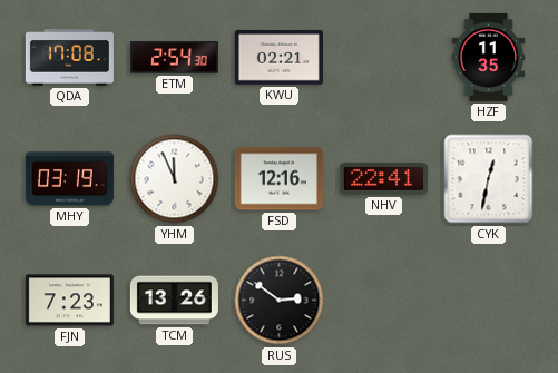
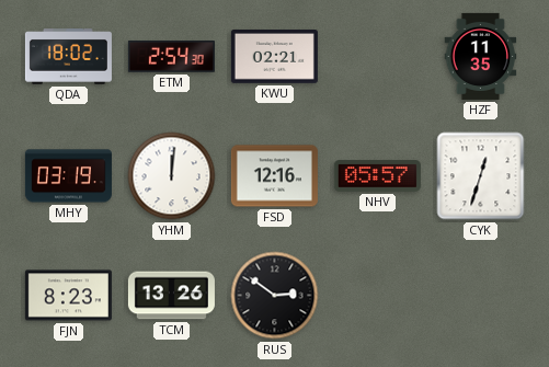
QDA: 17:08 -> 18:02
YHM: 11:56 -> 12:01
NHV: 22:41 -> 05:57
CYK: 12:32 -> 12:33
FJN: 7:23 -> 8:23
